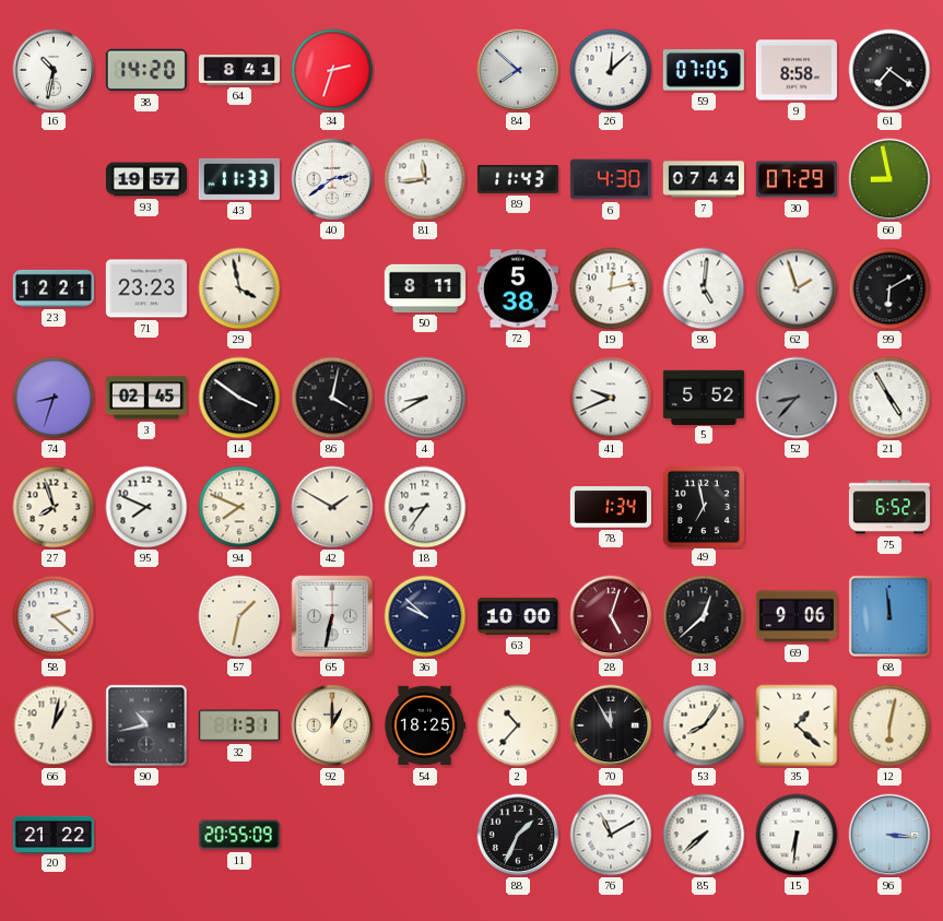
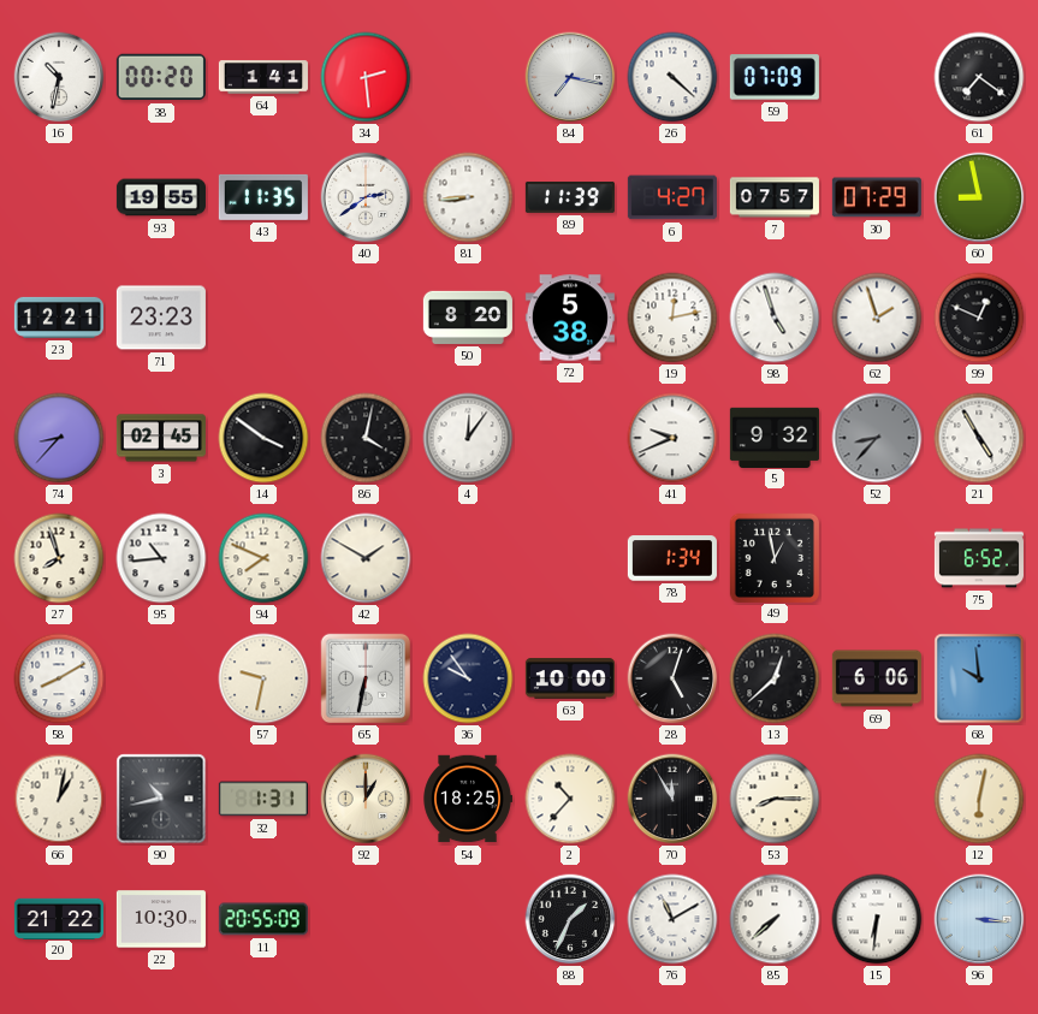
38: 14:20 -> 00:20
64: 8:41 -> 1:41
34: 2:33 -> 2:29
84: 7:52 -> 7:17
26: 12:08 -> 4:22
59: 07:05 -> 07:09
9: 8:58 -> none
93: 19:57 -> 19:55
43: 11:33 -> 11:35
81: 11:44 -> 8:44
89: 11:43 -> 11:39
6: 4:30 -> 4:27
7: 07:44 -> 07:57
29: 3:58 -> none
50: 8:11 -> 8:20
98: 5:01 -> 4:57
99: 6:10 -> 12:49
74: 8:33 -> 8:37
4: 8:40 -> 12:06
5: 5:52 -> 9:32
95: 7:49 -> 10:44
18: 8:36 -> none
49: 6:58 -> 12:58
58: 2:22 -> 8:10
57: 1:32 -> 9:32
36: 9:52 -> 9:54
28 dial: burgundy -> black
69: 9:06 -> 6:06
68: 11:59 -> 9:59
53: 8:06 -> 8:15
35: 1:22 -> none
22: none -> 10:30
